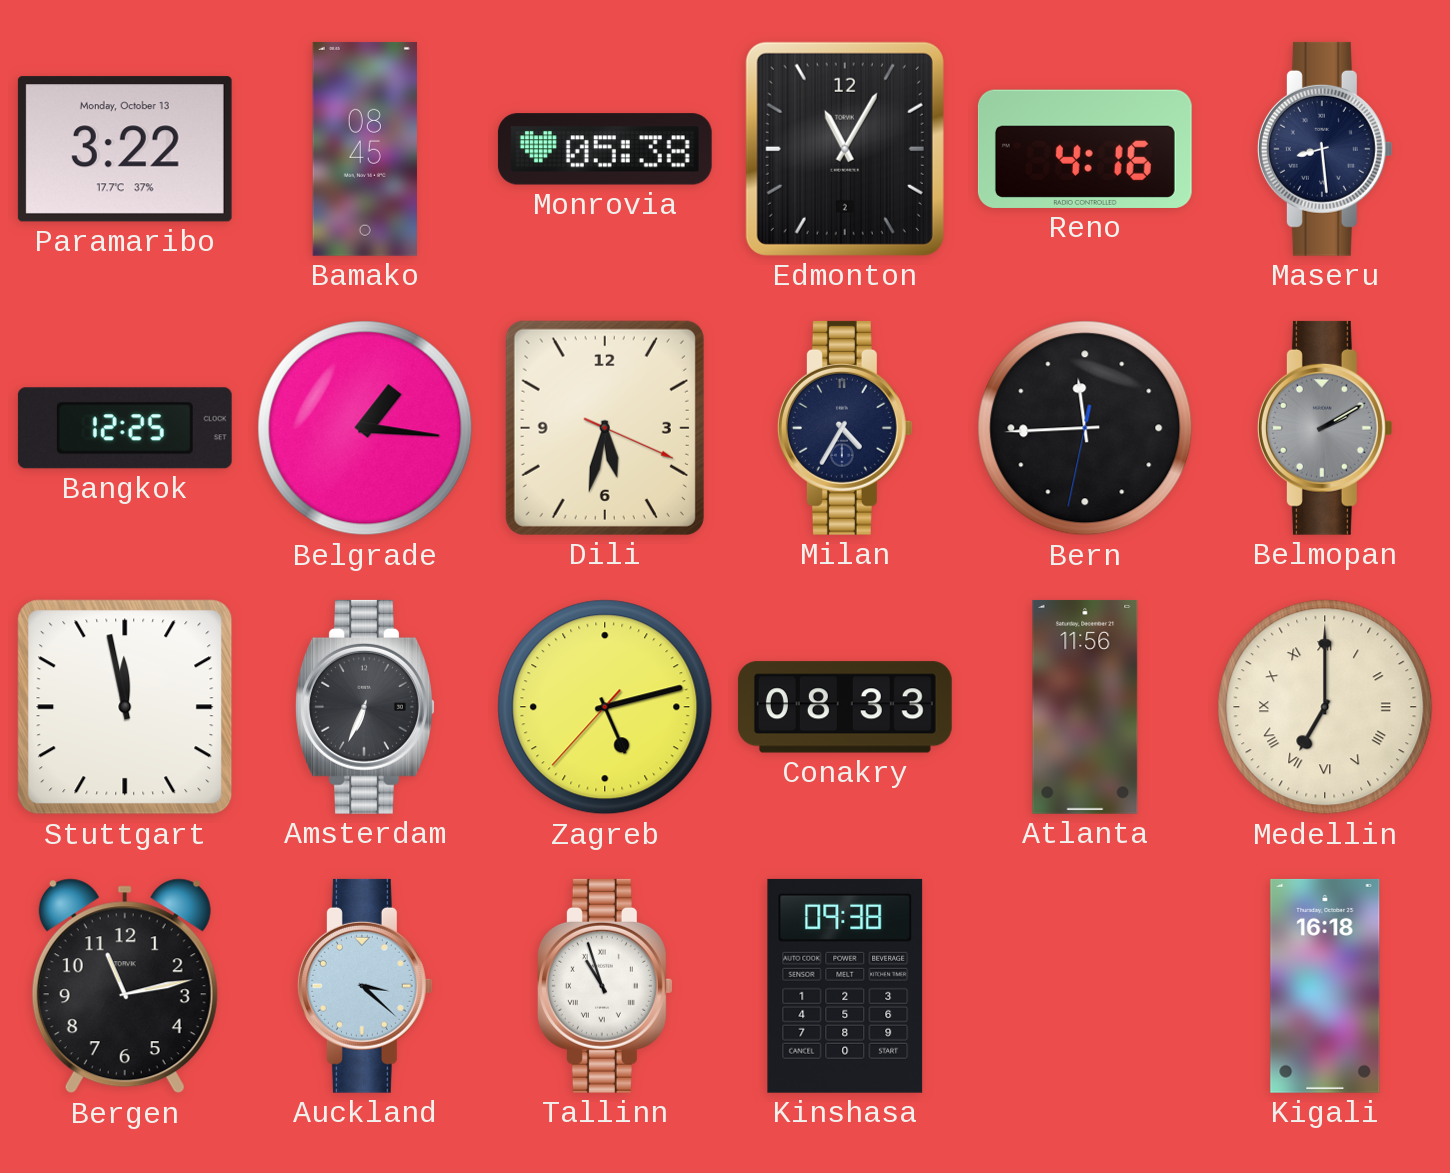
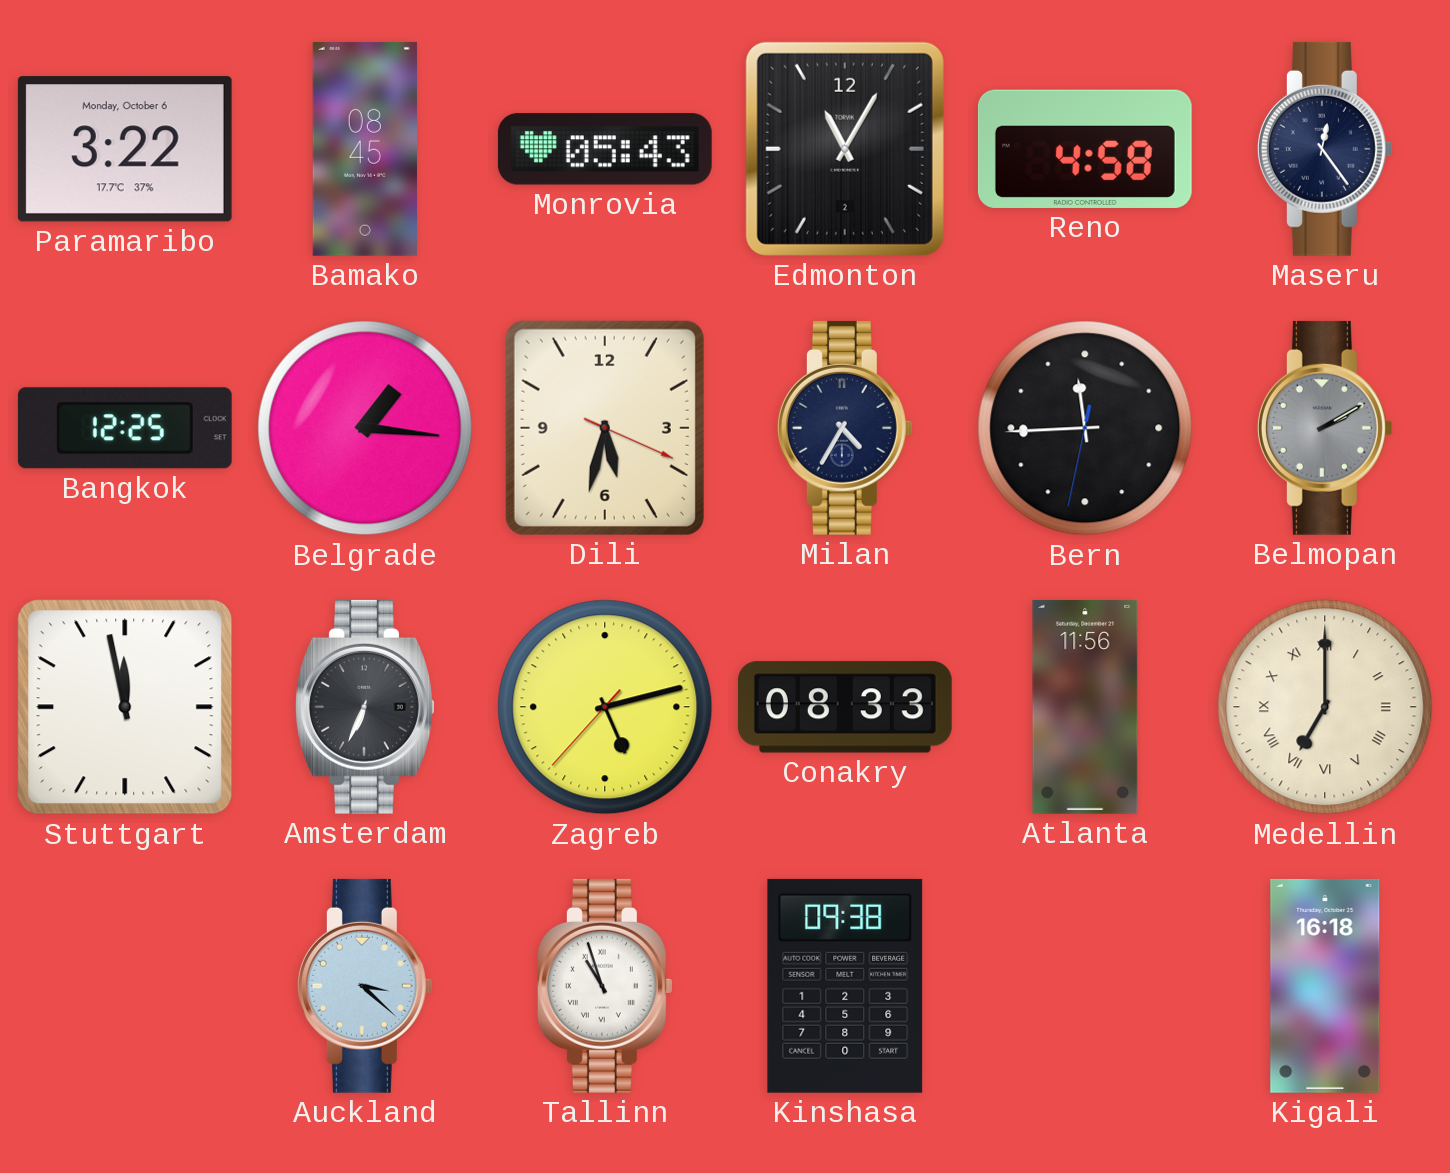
Paramaribo date: Monday, October 13 -> Monday, October 6
Monrovia: 05:38 -> 05:43
Reno: 4:16 -> 4:58
Maseru: 8:29 -> 12:24
Bergen: 11:13 -> none
